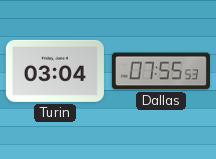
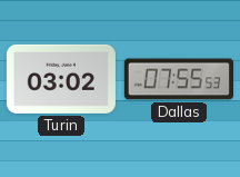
Turin: 03:04 -> 03:02
